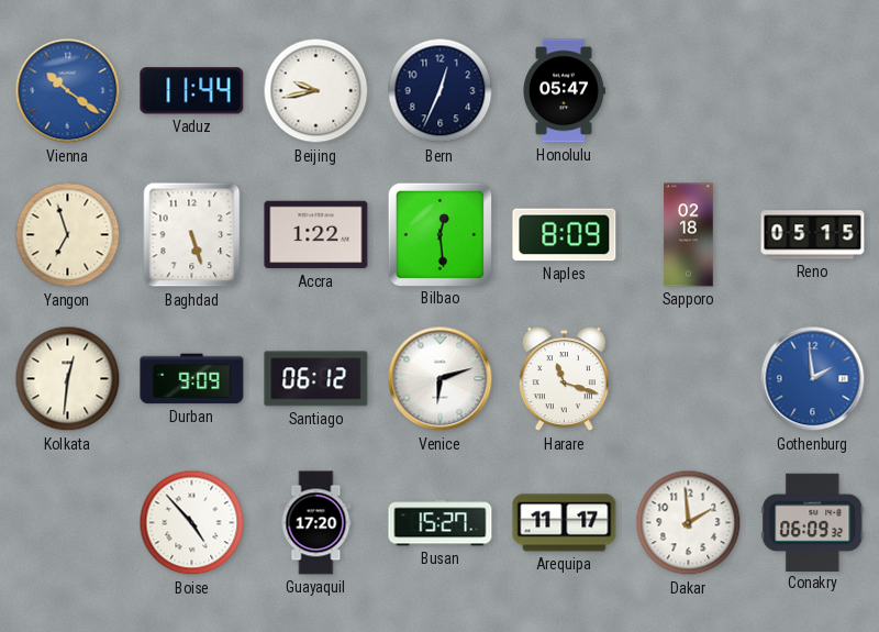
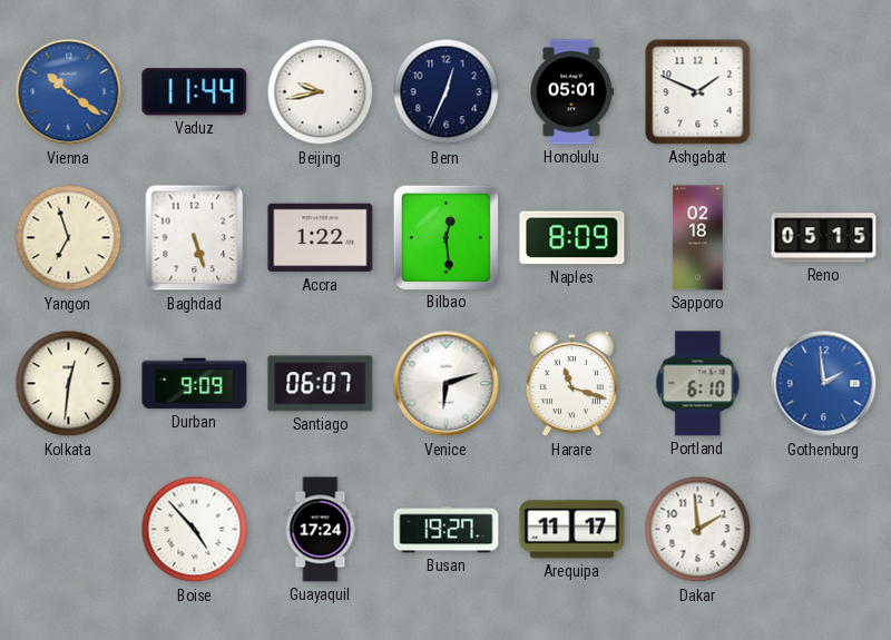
Honolulu: 05:47 -> 05:01
Ashgabat: none -> 1:49
Santiago: 06:12 -> 06:07
Portland: none -> 6:10
Guayaquil: 17:20 -> 17:24
Busan: 15:27 -> 19:27
Conakry: 06:09 -> none
